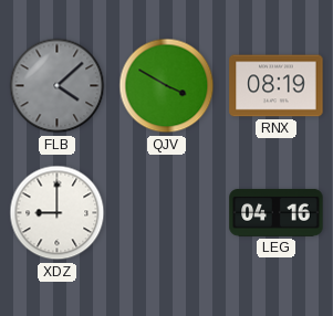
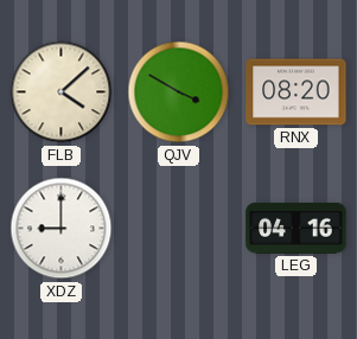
FLB dial: grey -> cream
RNX: 08:19 -> 08:20
